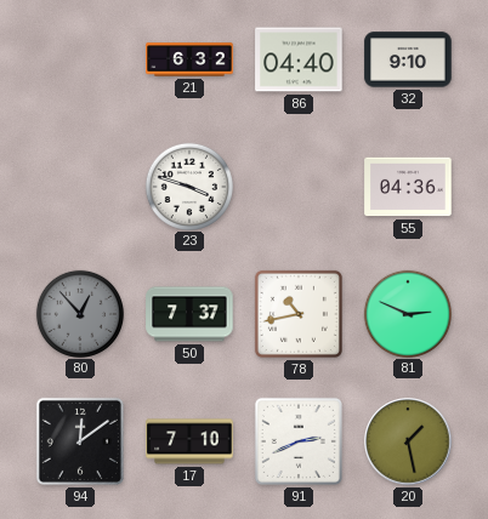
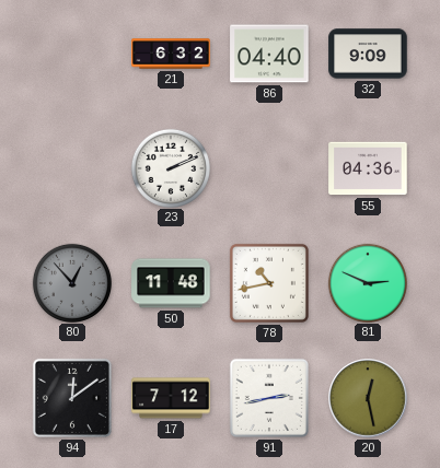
32: 9:10 -> 9:09
23: 3:48 -> 2:11
50: 7:37 -> 11:48
17: 7:10 -> 7:12
91: 2:41 -> 2:43
20: 1:28 -> 12:28
